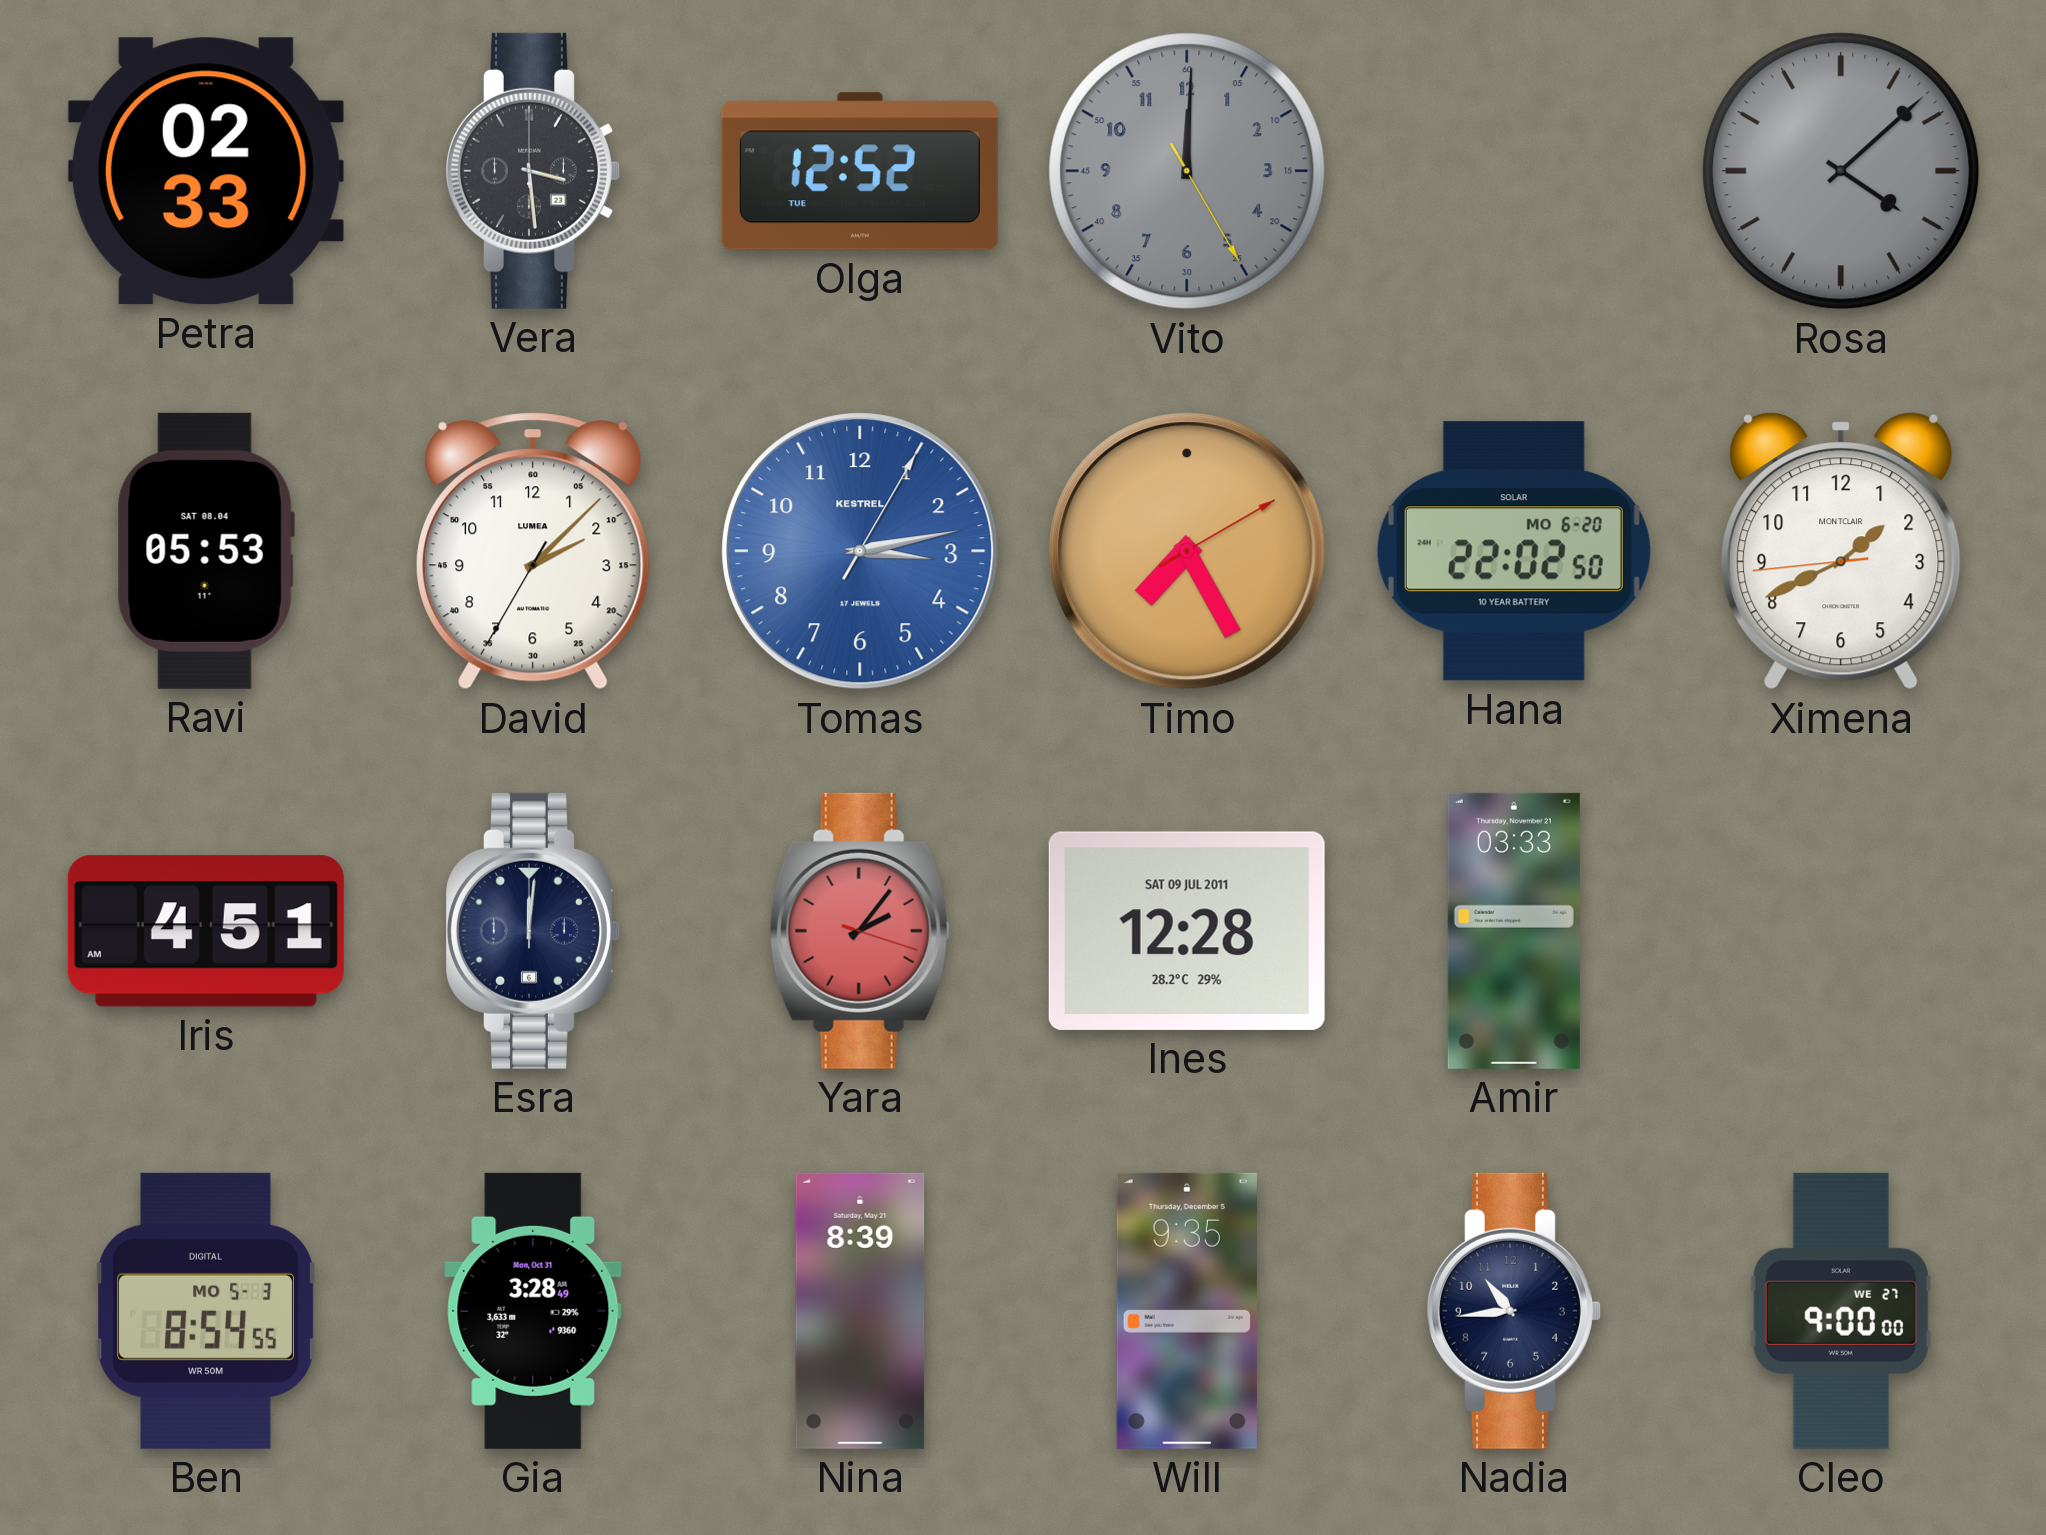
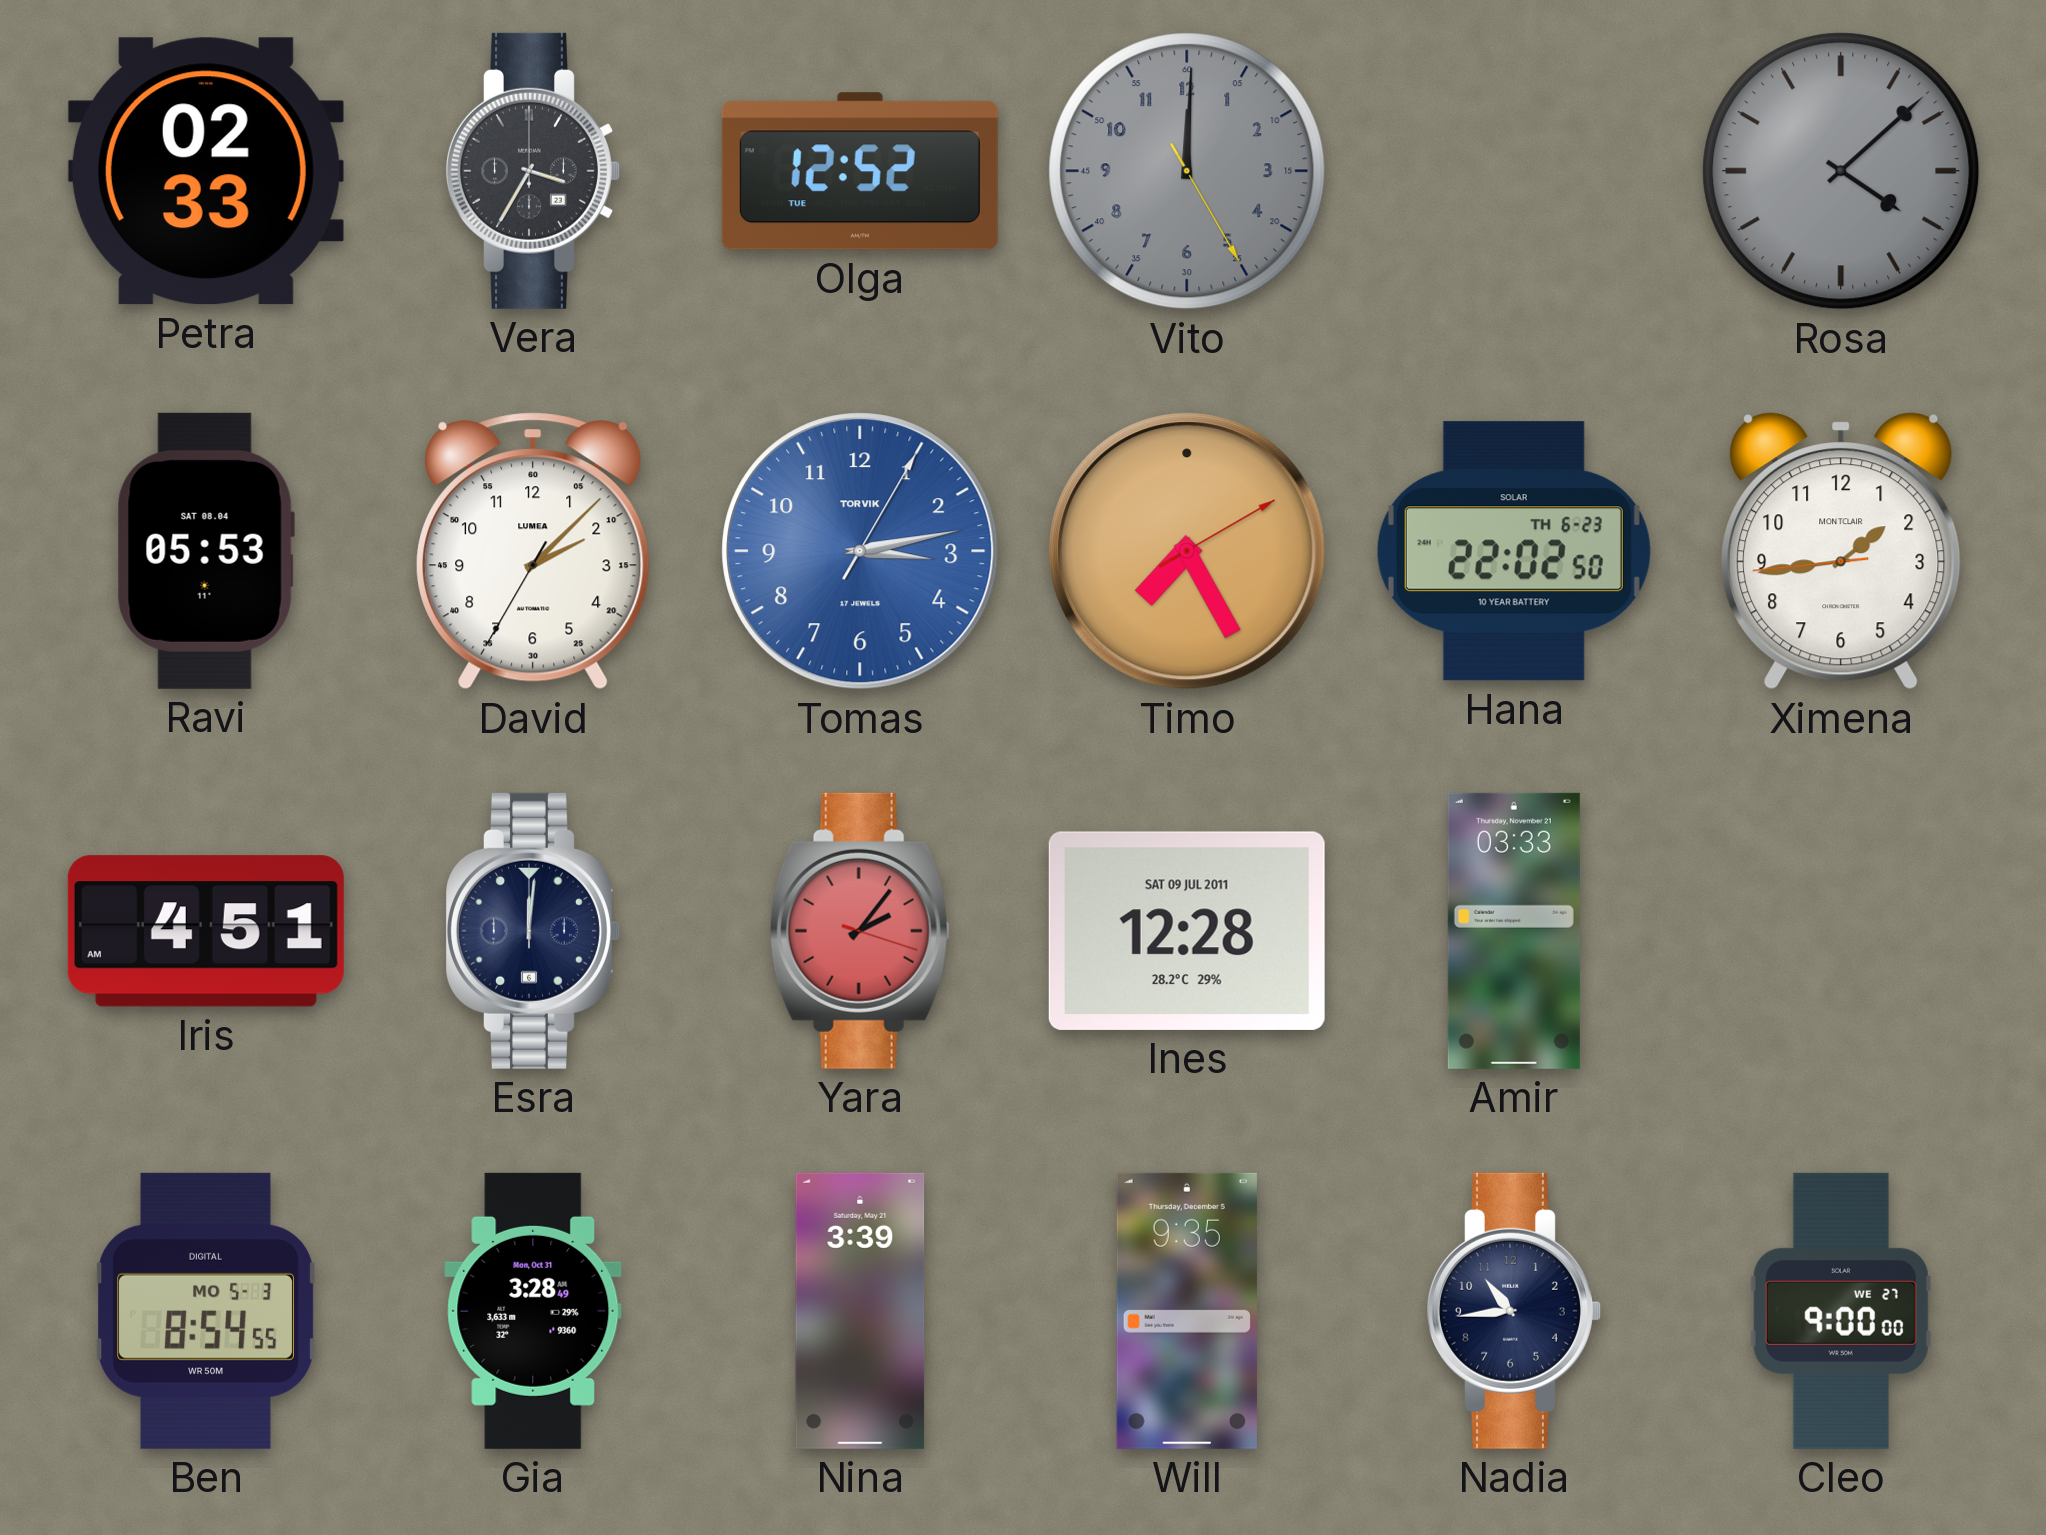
Vera: 3:29 -> 3:35
Tomas brand: KESTREL -> TORVIK
Hana date: MO 6-20 -> TH 6-23
Ximena: 1:40 -> 1:43
Nina: 8:39 -> 3:39
